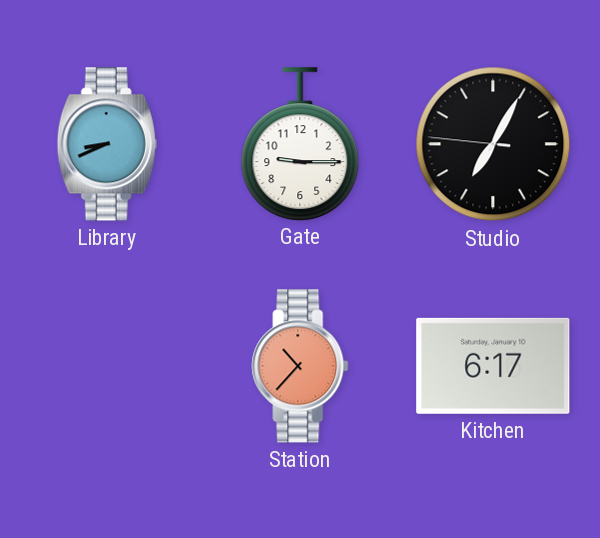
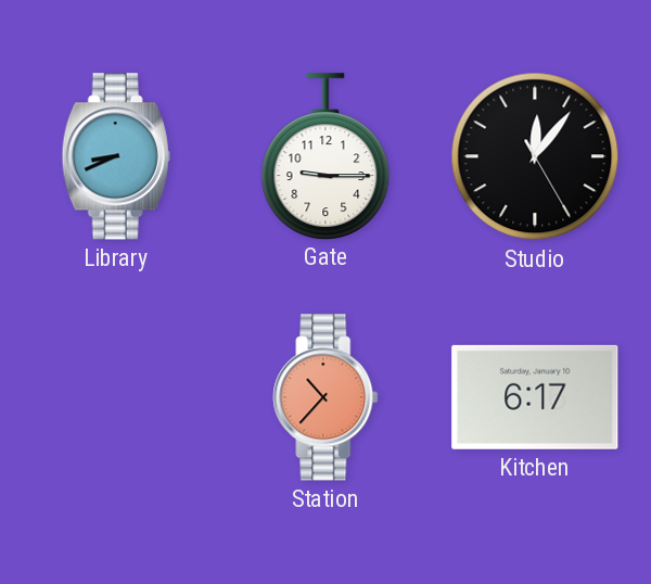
Studio: 7:04 -> 12:06
